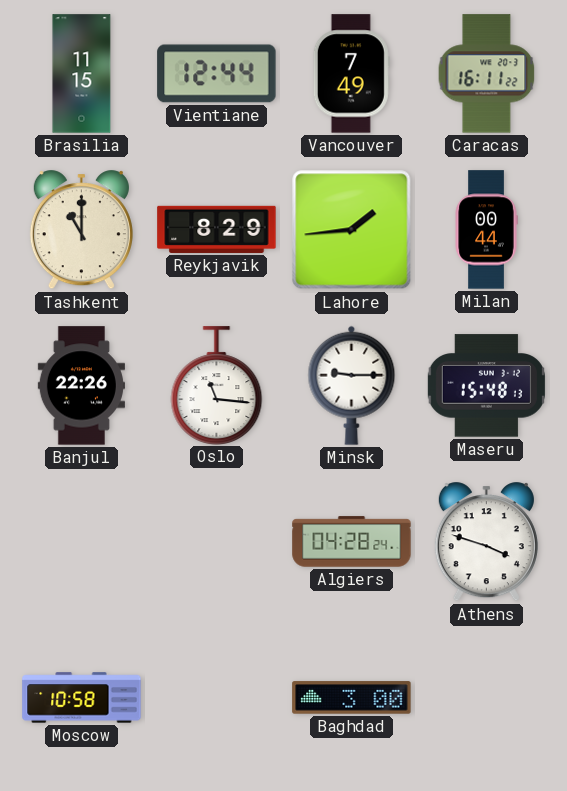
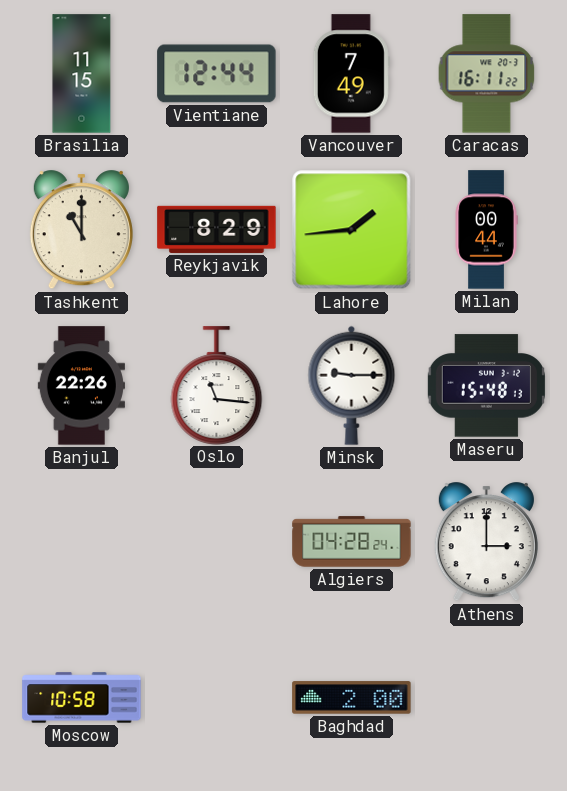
Athens: 3:48 -> 3:00
Baghdad: 3:00 -> 2:00
